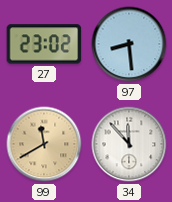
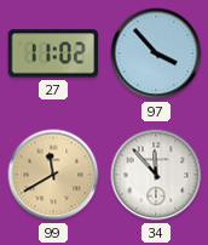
27: 23:02 -> 11:02
97: 8:29 -> 3:53
